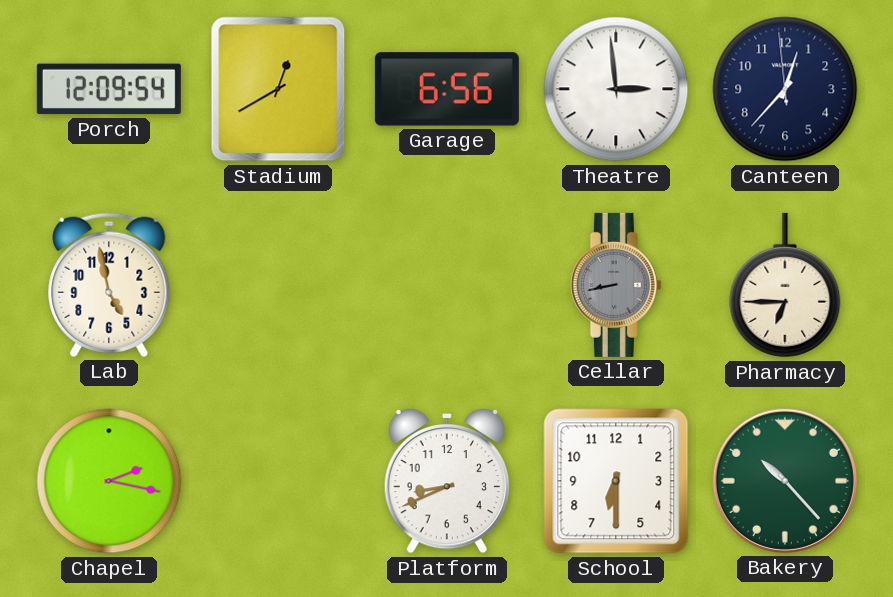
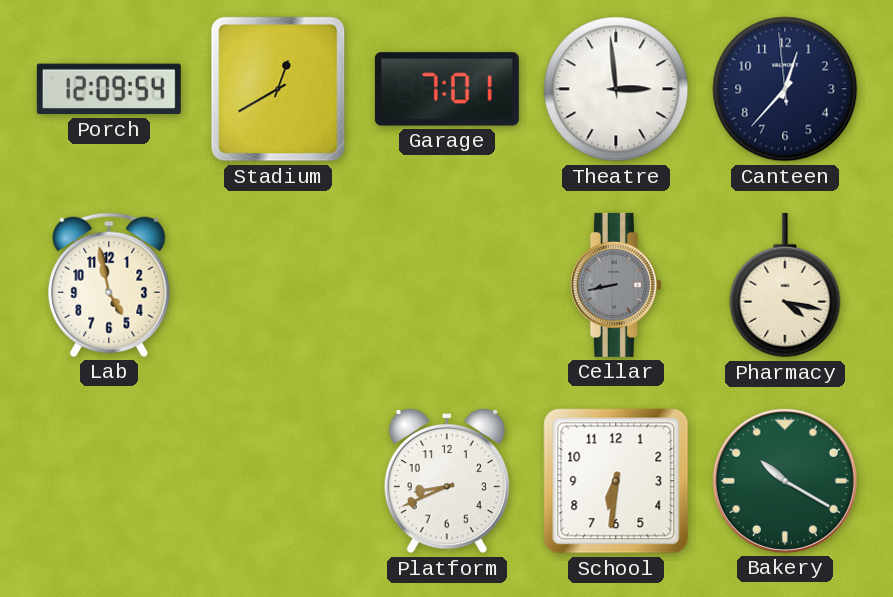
Garage: 6:56 -> 7:01
Pharmacy: 6:45 -> 4:17
Chapel: 2:17 -> none
School: 6:30 -> 6:31
Bakery: 10:23 -> 10:20
